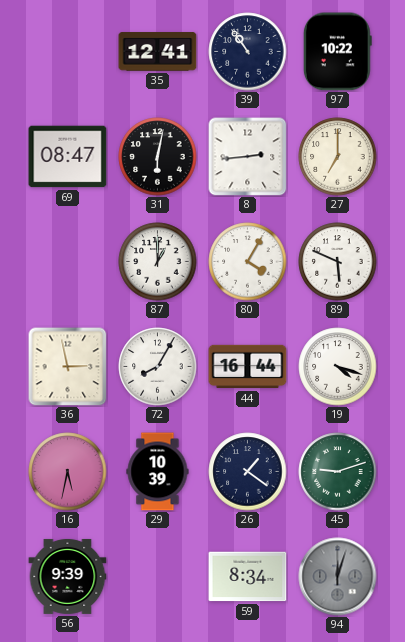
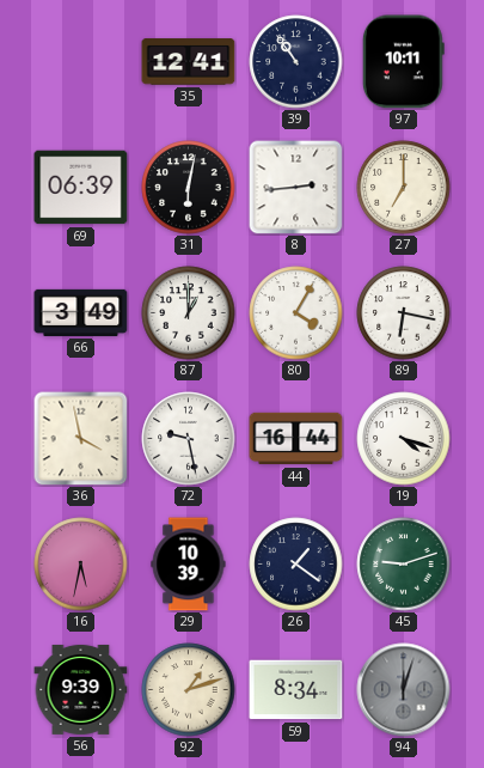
97: 10:22 -> 10:11
69: 08:47 -> 06:39
66: none -> 3:49
89: 5:49 -> 6:17
36: 2:58 -> 3:58
72: 8:05 -> 9:28
92: none -> 1:12
